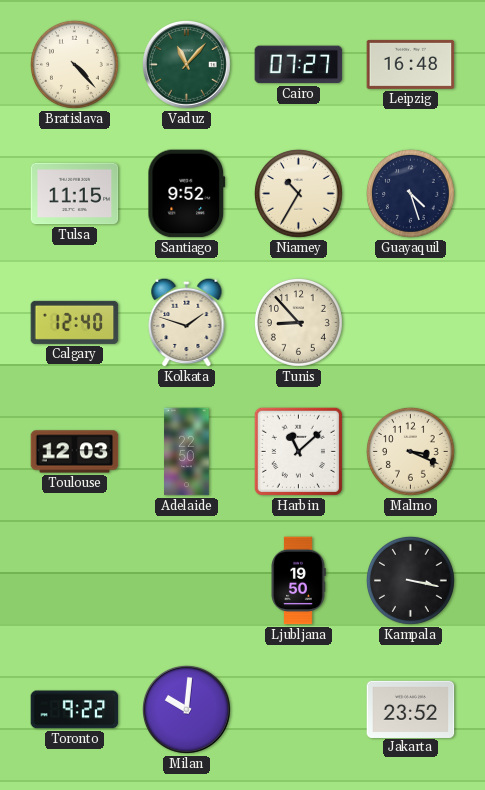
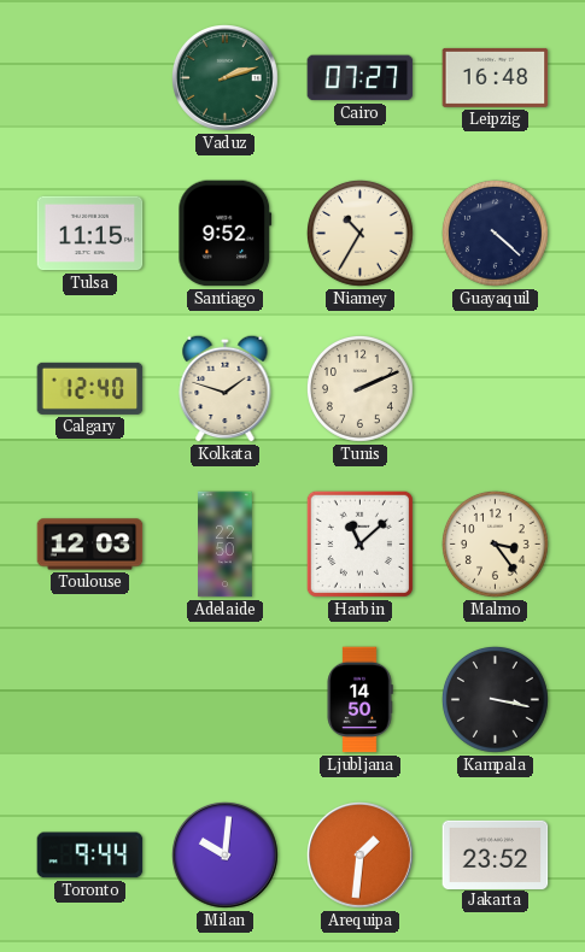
Bratislava: 4:23 -> none
Vaduz: 11:07 -> 2:12
Guayaquil: 4:27 -> 4:22
Tunis: 8:53 -> 2:11
Malmo: 3:19 -> 3:24
Ljubljana: 19:50 -> 14:50
Toronto: 9:22 -> 9:44
Arequipa: none -> 1:31
